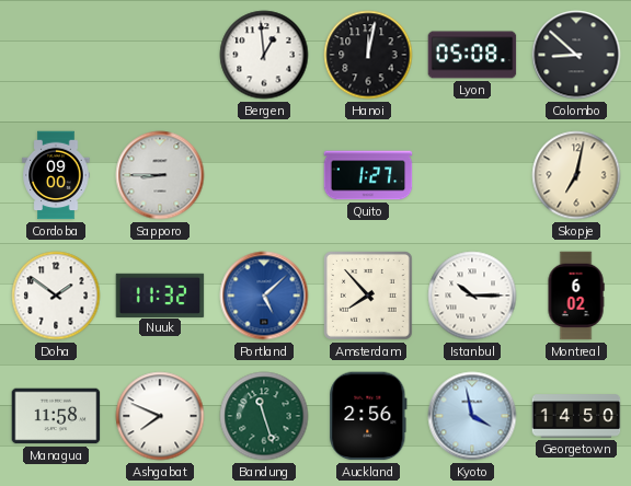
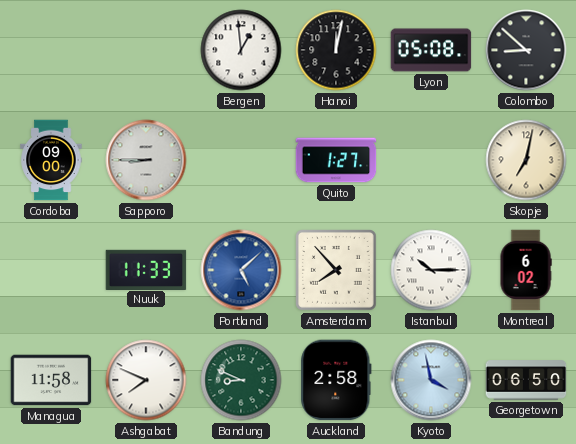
Doha: 1:51 -> none
Nuuk: 11:32 -> 11:33
Bandung: 11:27 -> 8:49
Auckland: 2:56 -> 2:58
Georgetown: 14:50 -> 06:50
